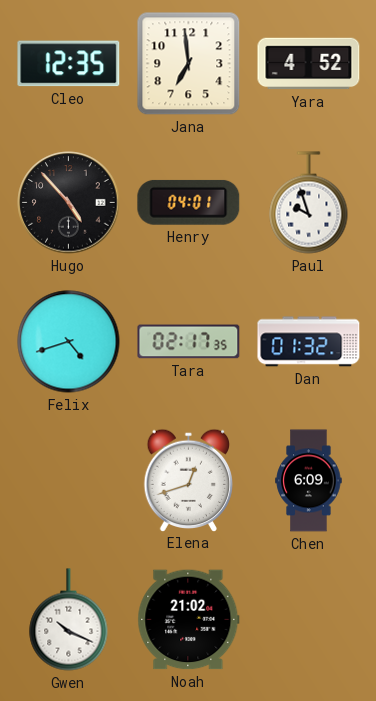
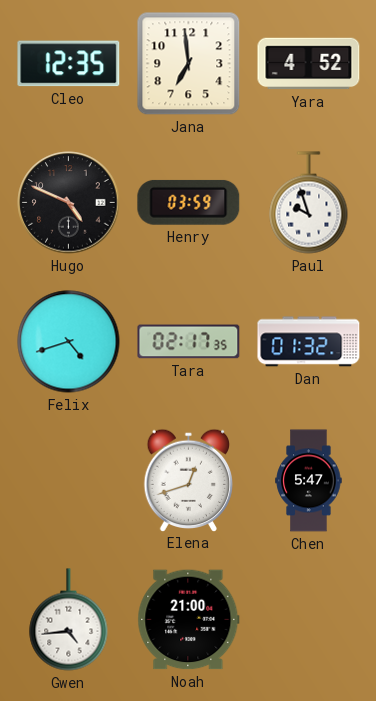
Hugo: 4:53 -> 4:49
Henry: 04:01 -> 03:59
Chen: 6:09 -> 5:47
Gwen: 10:19 -> 4:44
Noah: 21:02 -> 21:00
